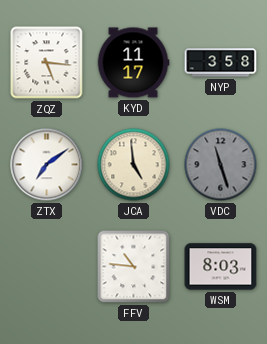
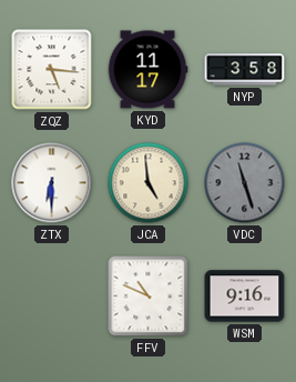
ZTX: 7:09 -> 6:30
FFV: 10:46 -> 10:49
WSM: 8:03 -> 9:16
